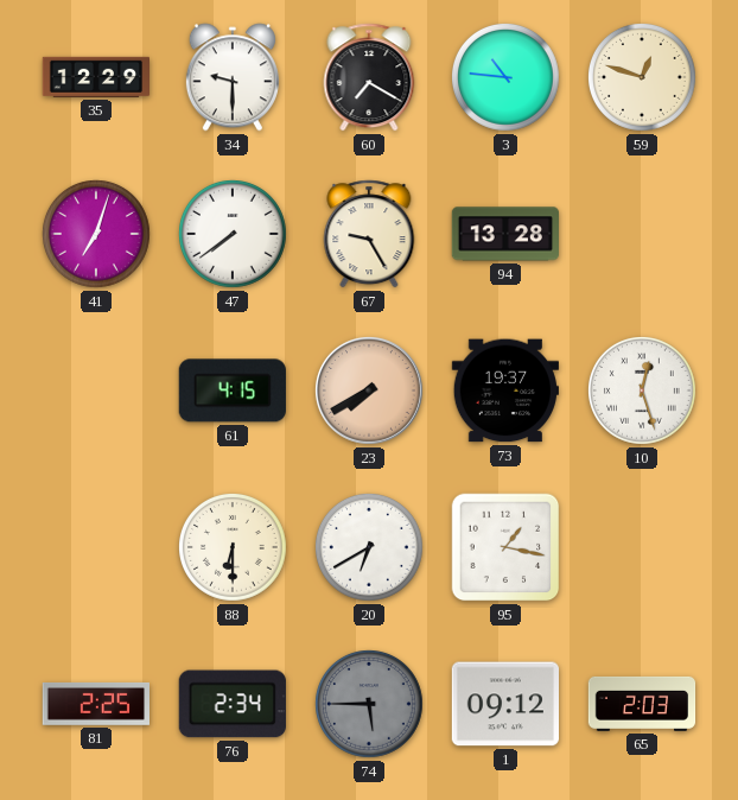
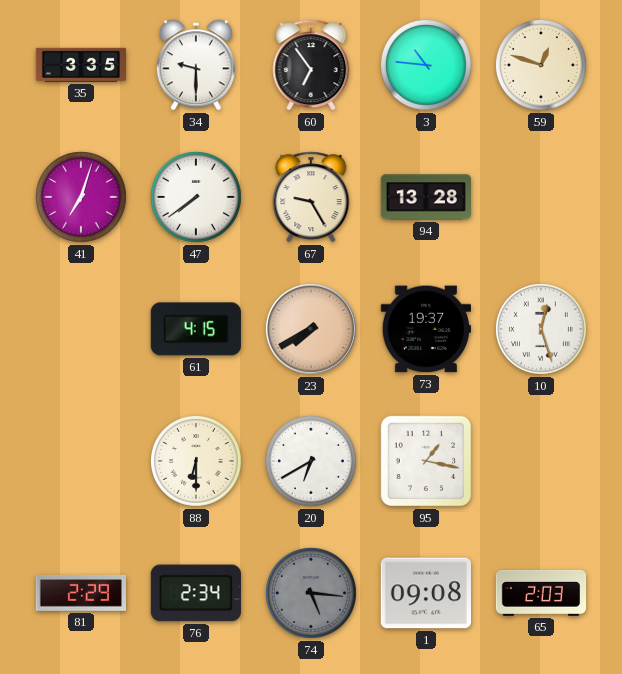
35: 12:29 -> 3:35
60: 7:20 -> 6:54
81: 2:25 -> 2:29
74: 5:45 -> 5:16
1: 09:12 -> 09:08
